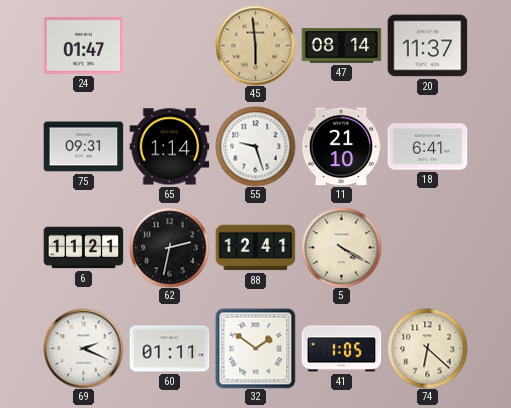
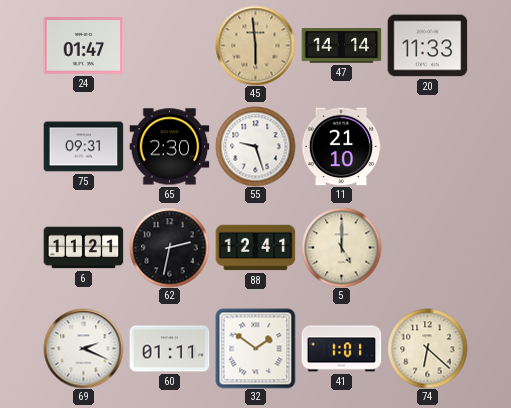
47: 08:14 -> 14:14
20: 11:37 -> 11:33
65: 1:14 -> 2:30
18: 6:41 -> none
5: 4:20 -> 5:00
41: 1:05 -> 1:01
